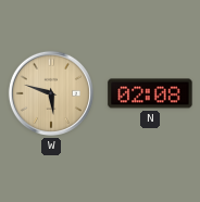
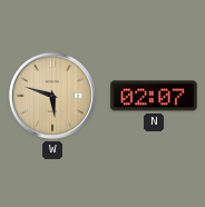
N: 02:08 -> 02:07
